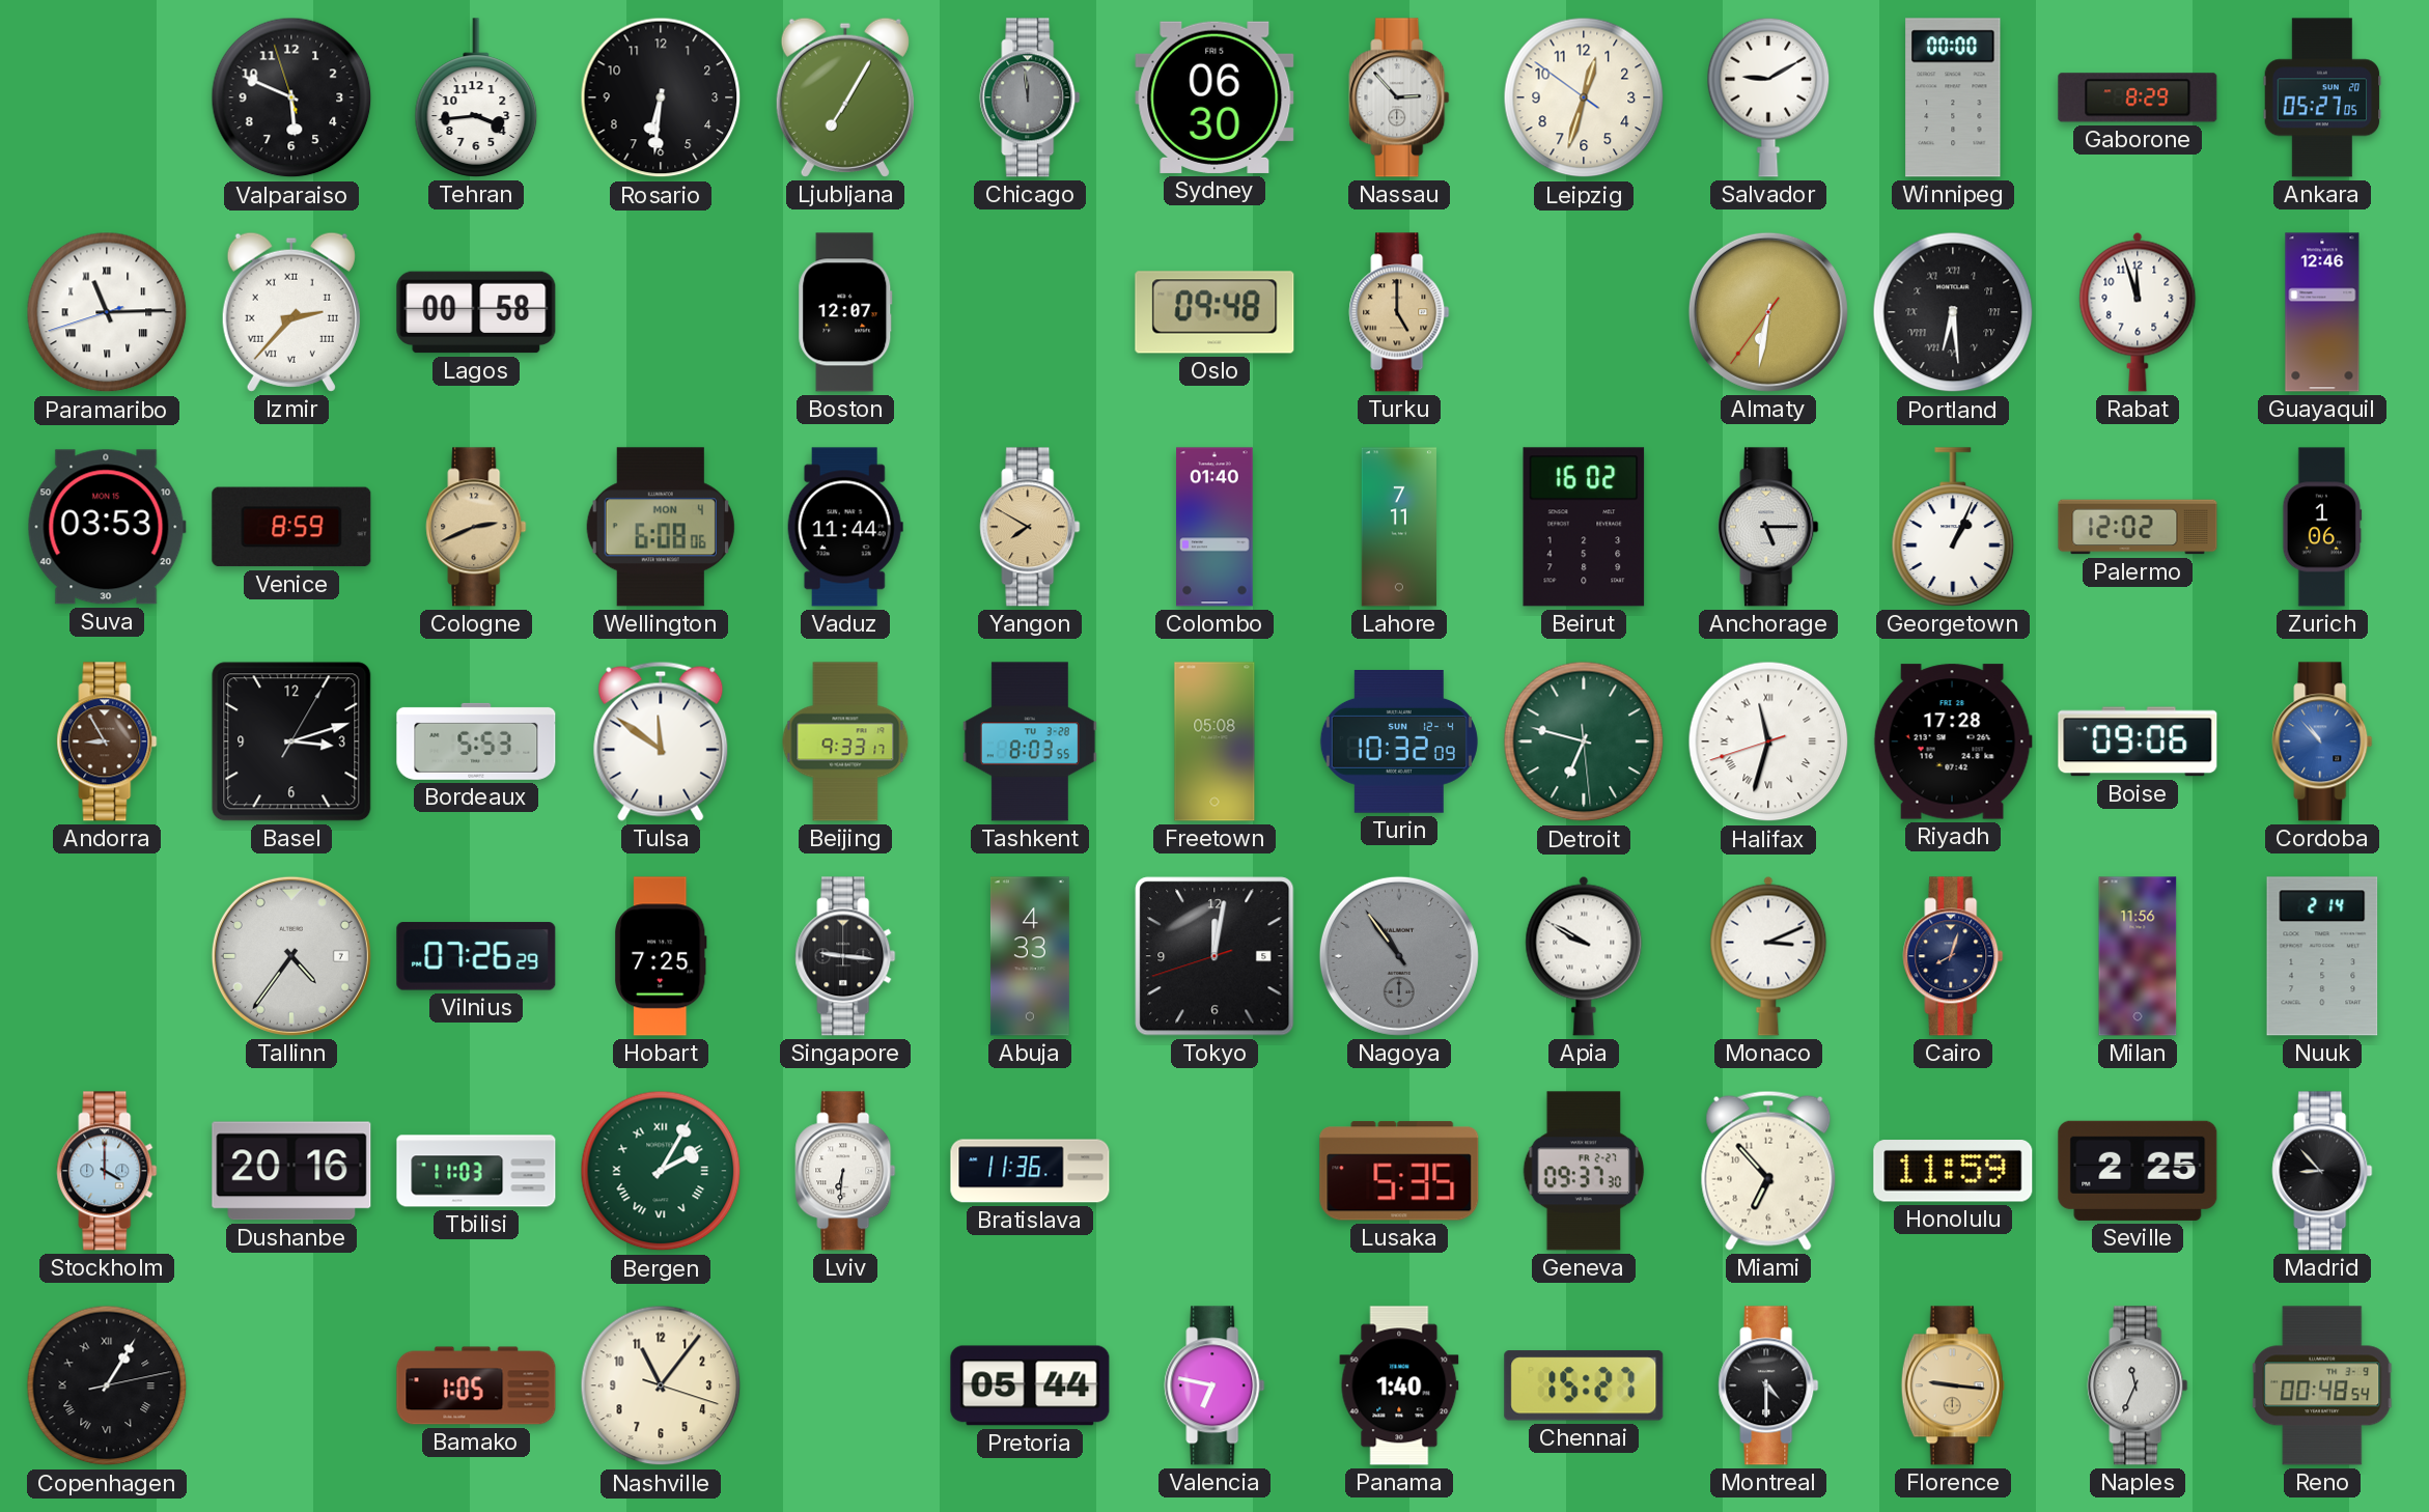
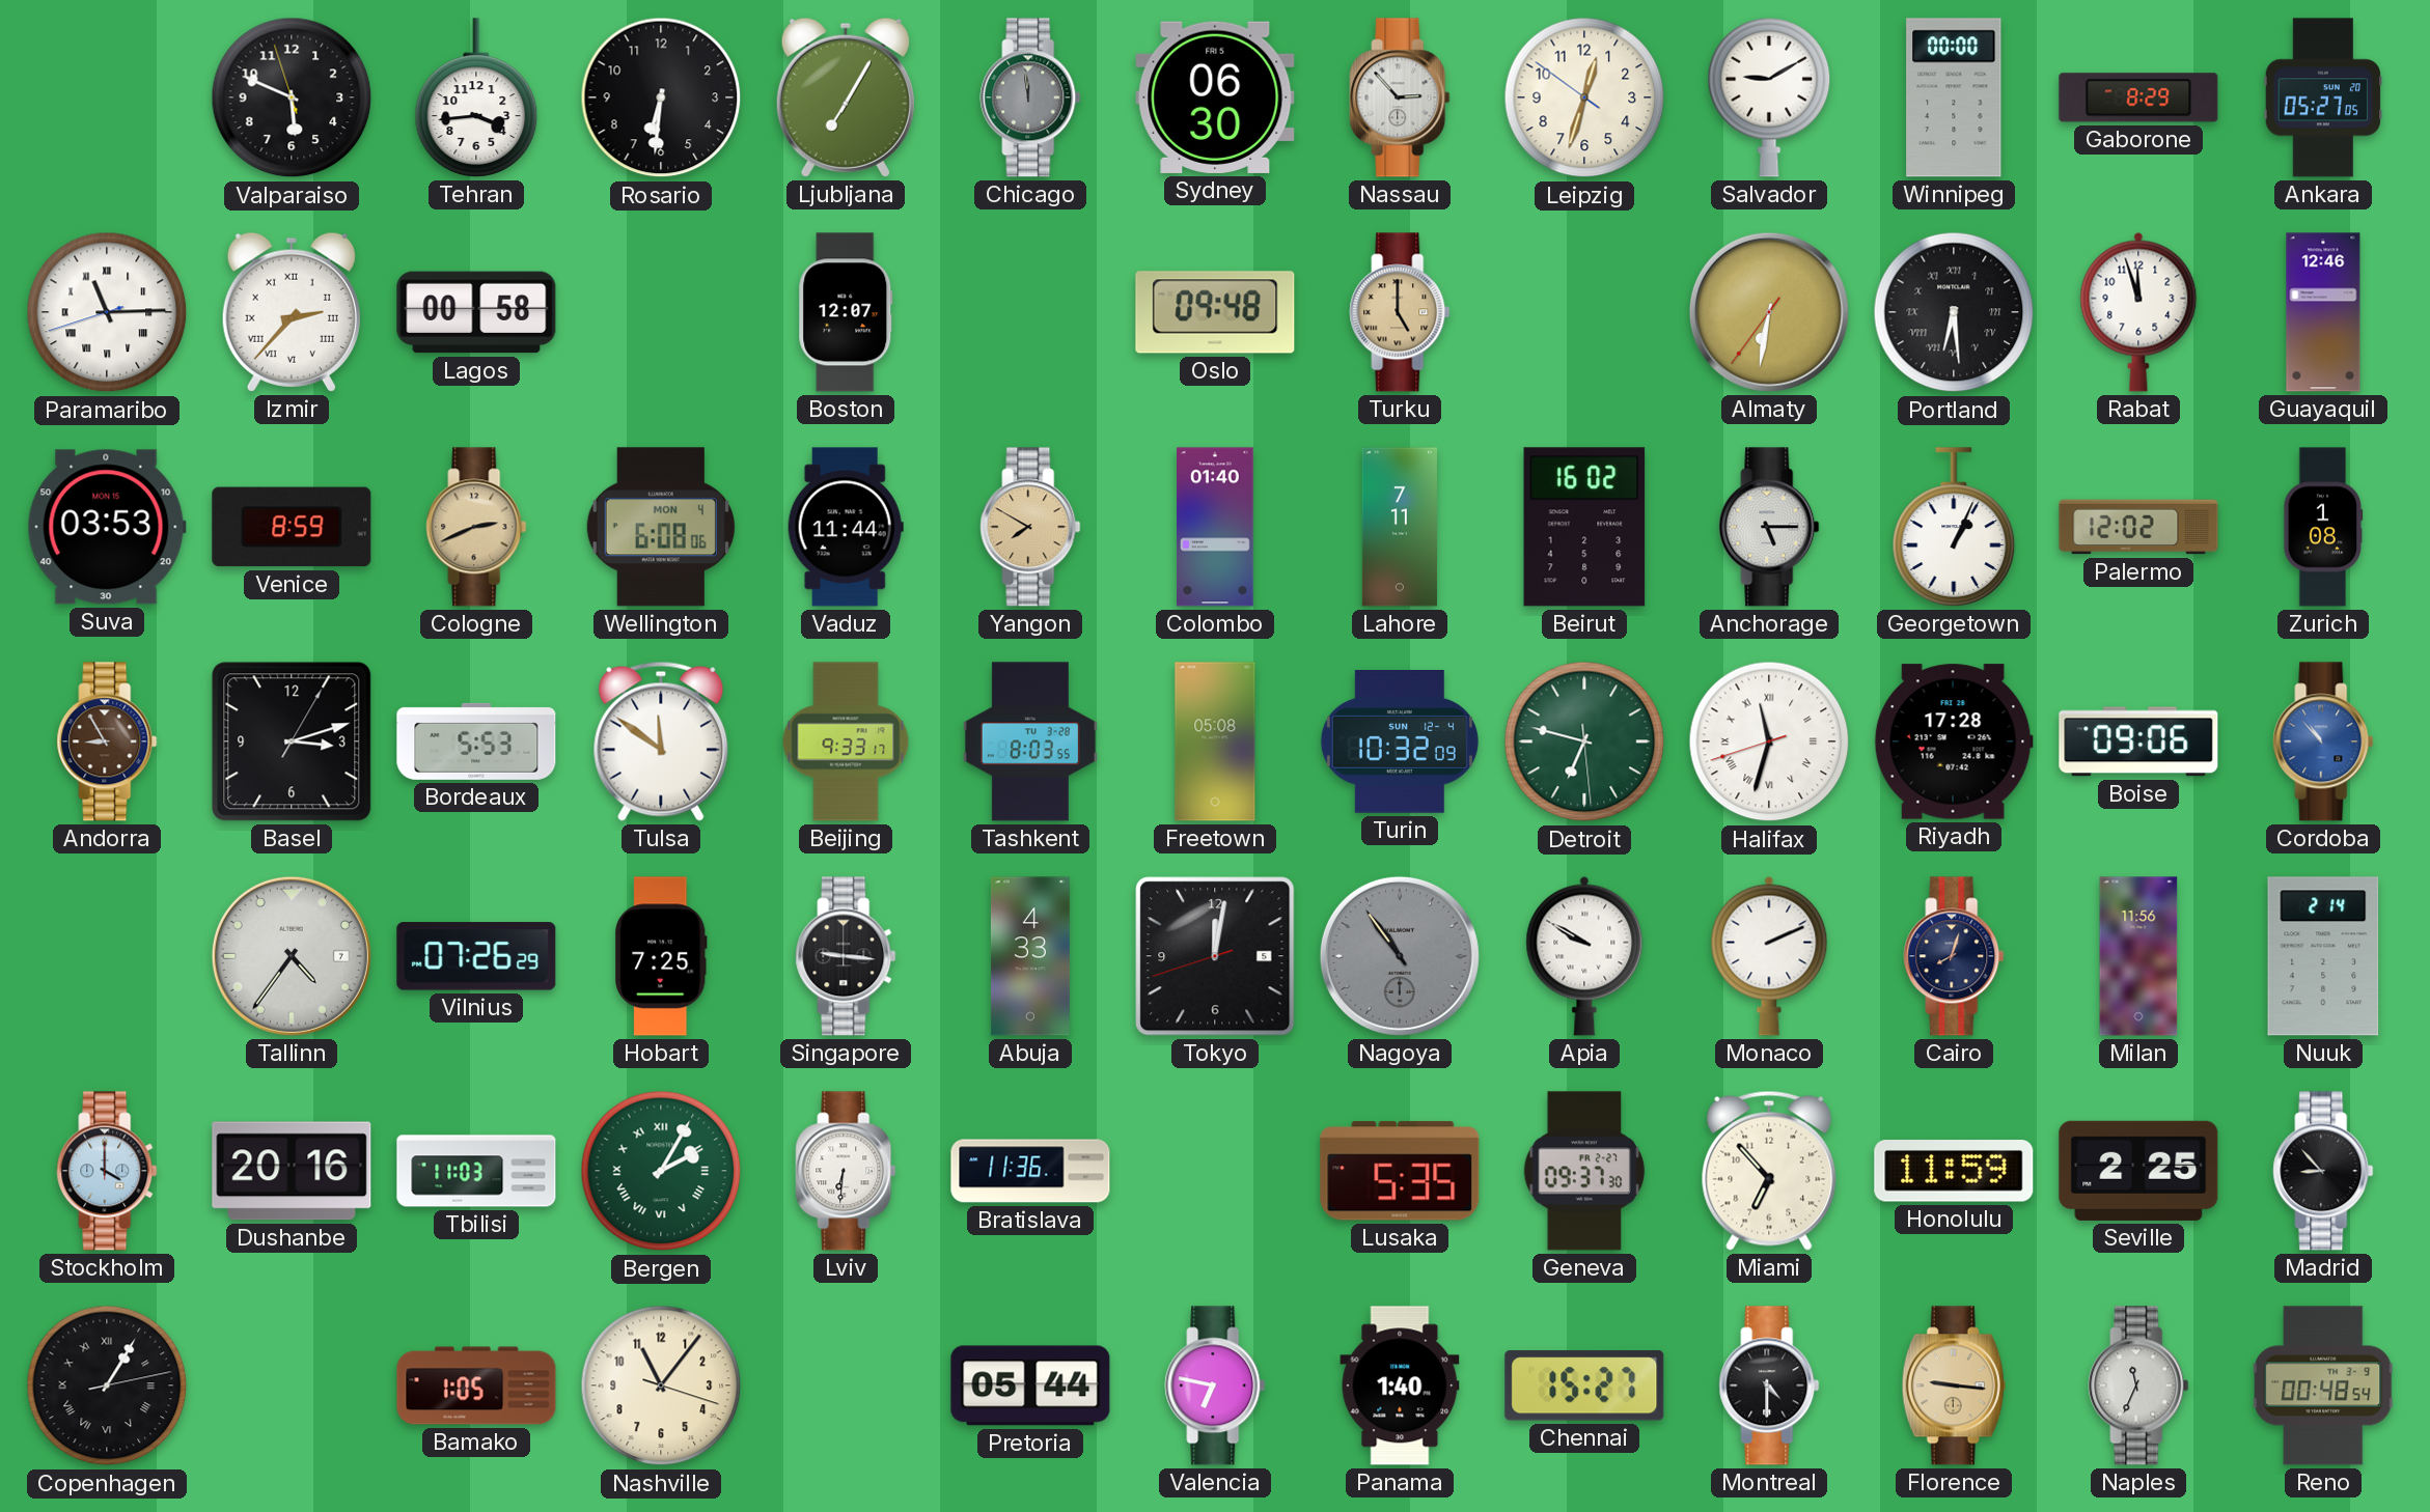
Zurich: 1:06 -> 1:08
Monaco: 3:11 -> 2:11
